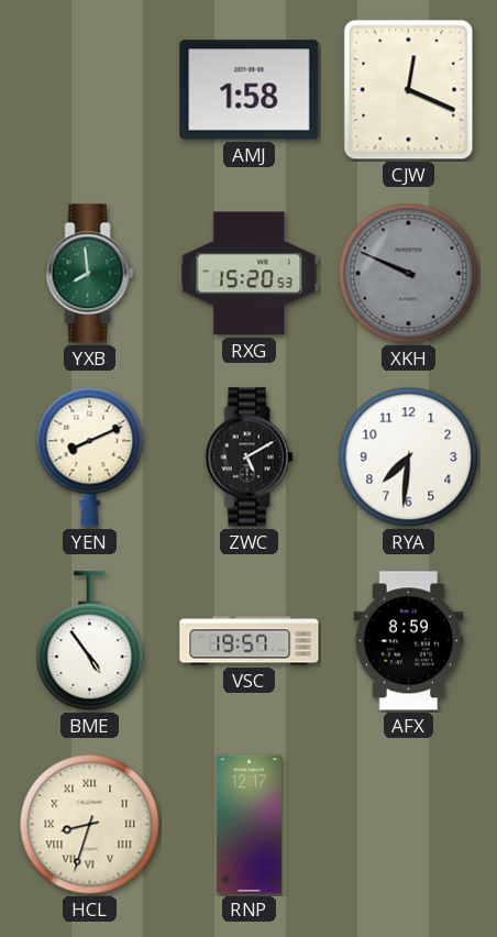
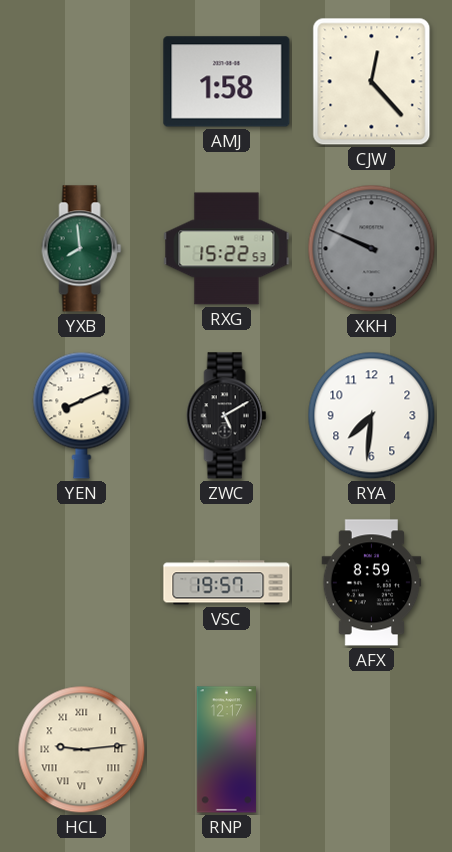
CJW: 12:19 -> 12:23
RXG: 15:20 -> 15:22
BME: 4:54 -> none
HCL: 8:33 -> 9:14
